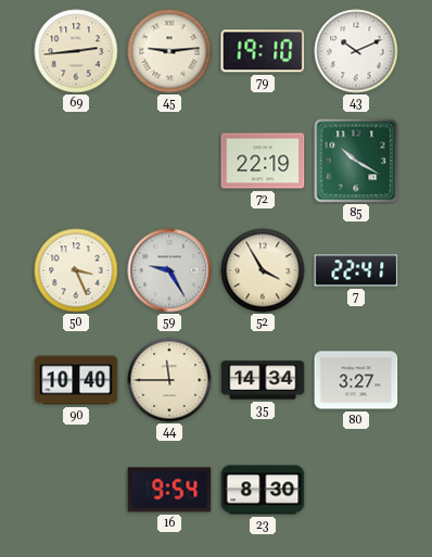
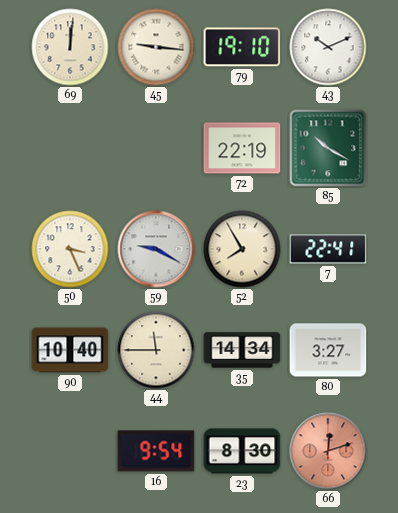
69: 2:44 -> 12:01
45: 9:14 -> 9:16
59: 9:25 -> 9:20
52: 3:55 -> 7:55
66: none -> 12:12
